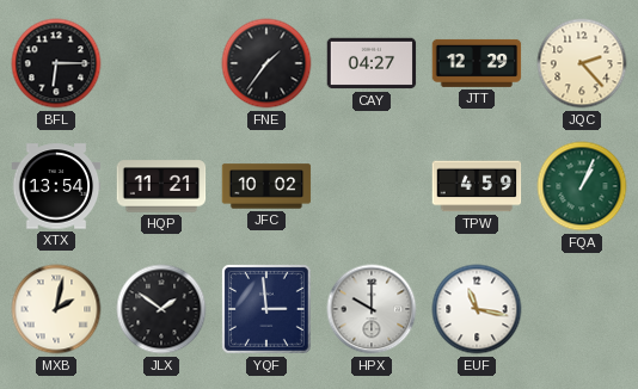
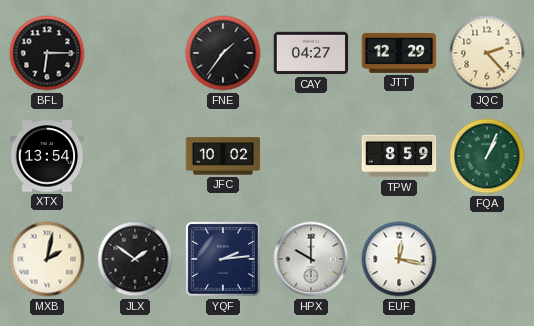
HQP: 11:21 -> none
TPW: 4:59 -> 8:59
YQF: 2:59 -> 2:14
EUF: 11:17 -> 12:17
